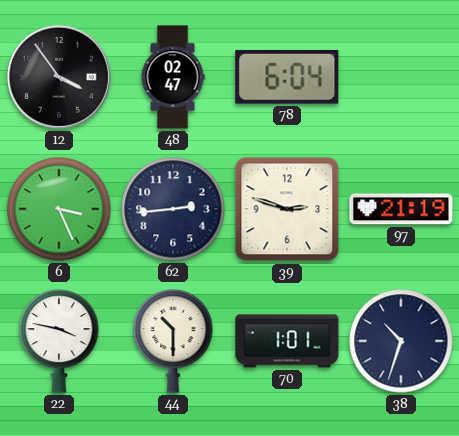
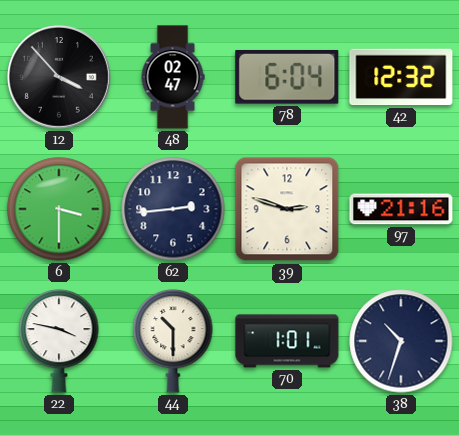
12: 3:54 -> 3:53
42: none -> 12:32
6: 3:26 -> 3:30
97: 21:19 -> 21:16
